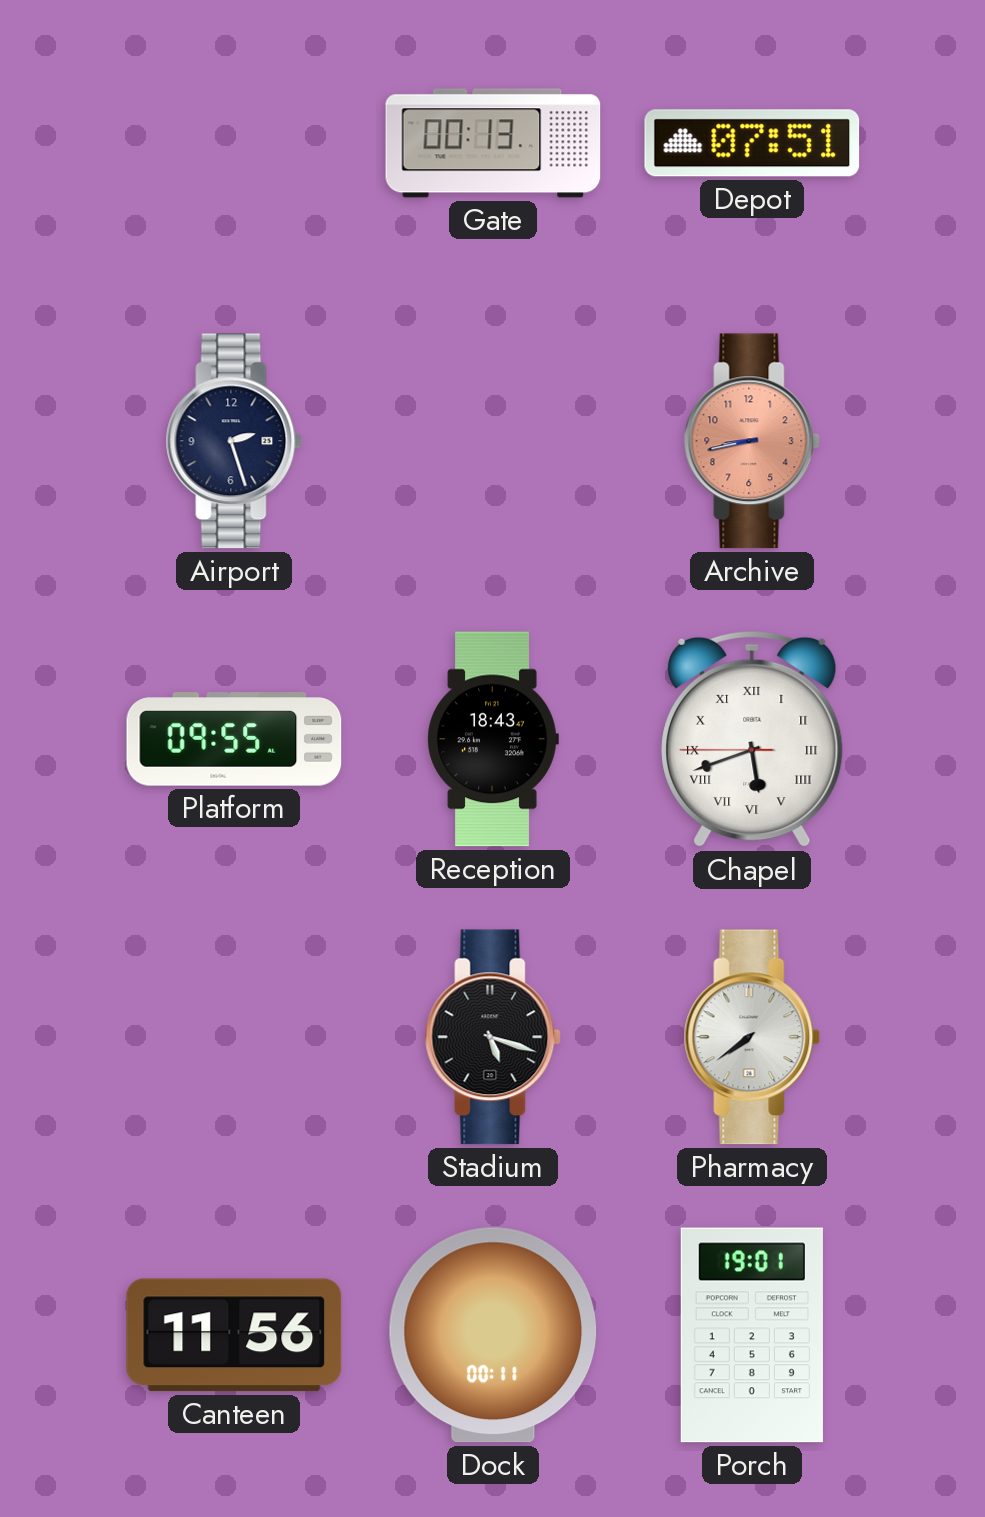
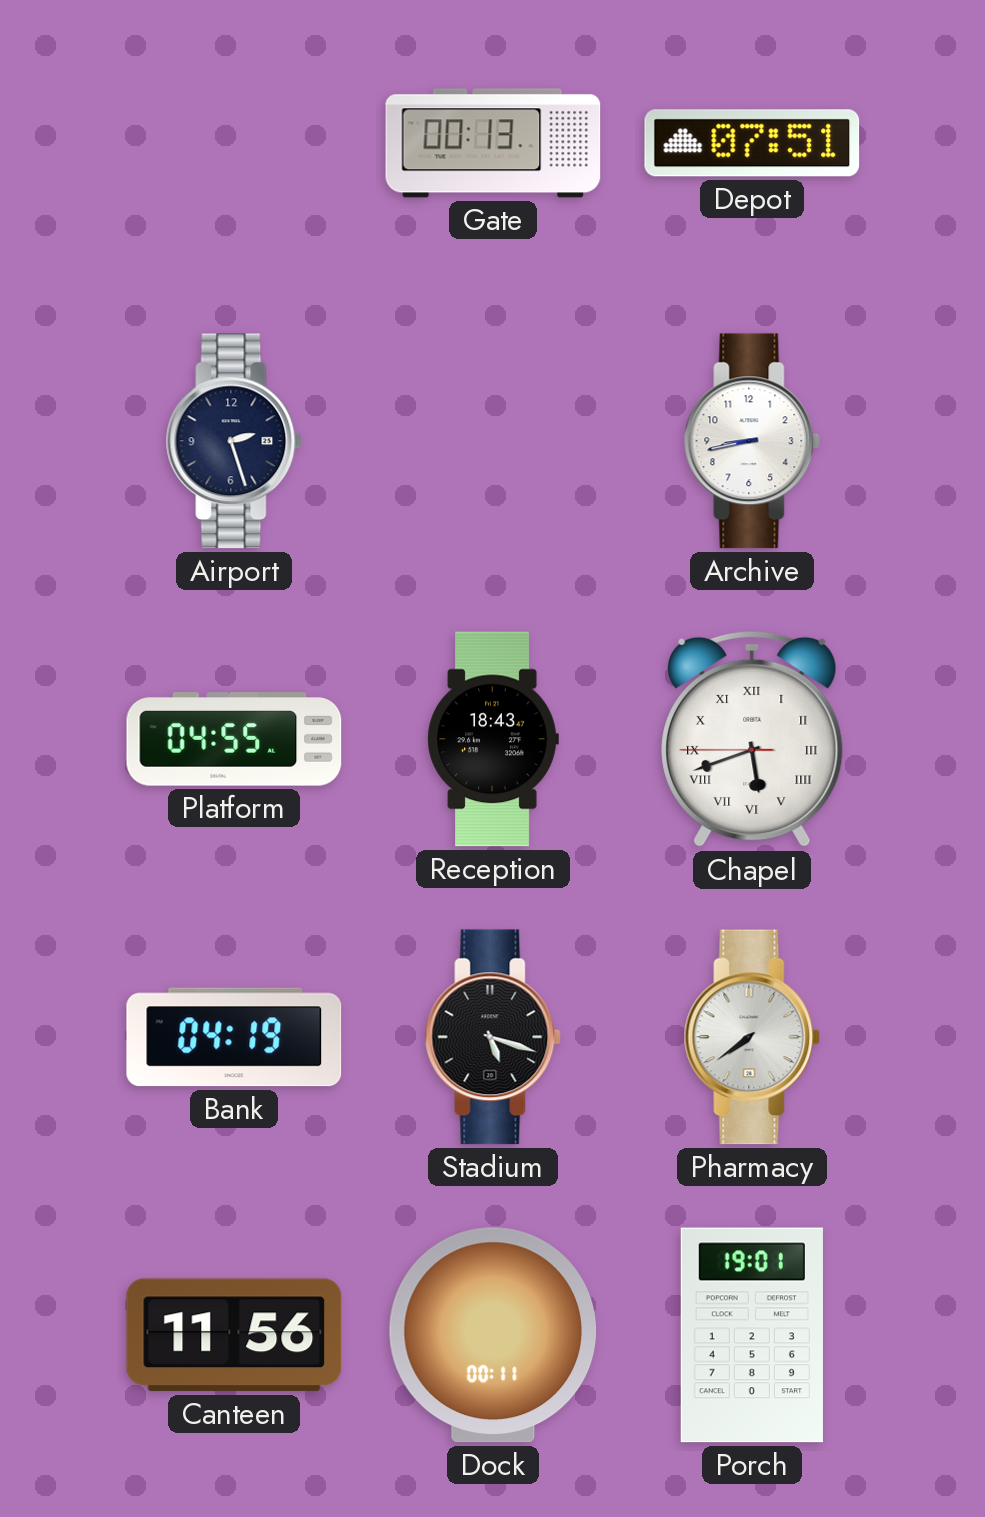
Archive dial: salmon -> white
Platform: 09:55 -> 04:55
Bank: none -> 04:19
